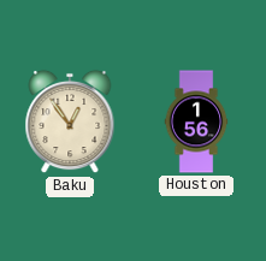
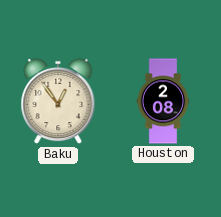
Houston: 1:56 -> 2:08
